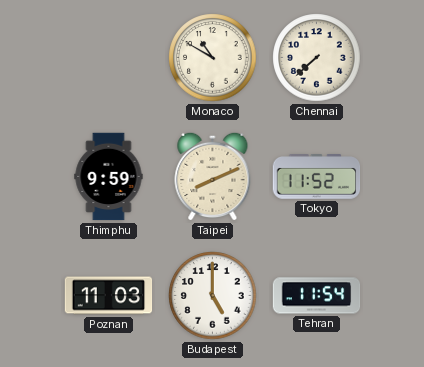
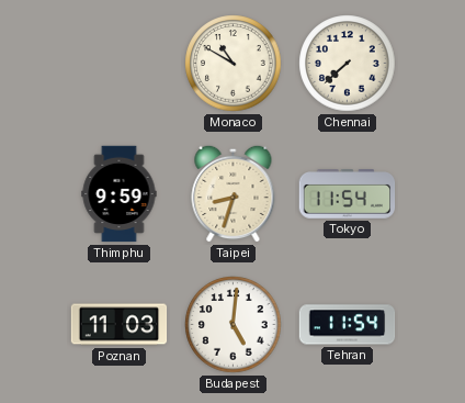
Taipei: 8:11 -> 8:33
Tokyo: 11:52 -> 11:54
Budapest: 5:00 -> 5:01
